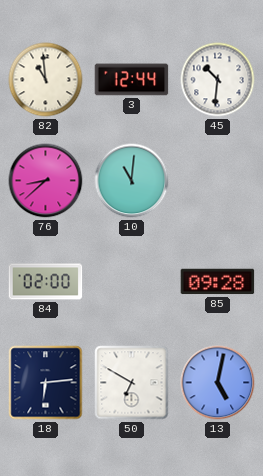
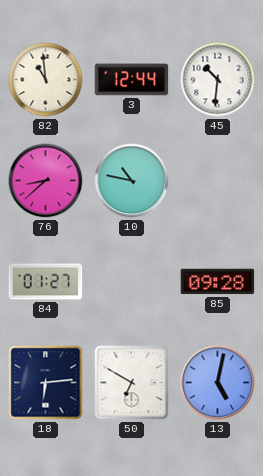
10: 11:01 -> 10:47
84: 02:00 -> 01:27
